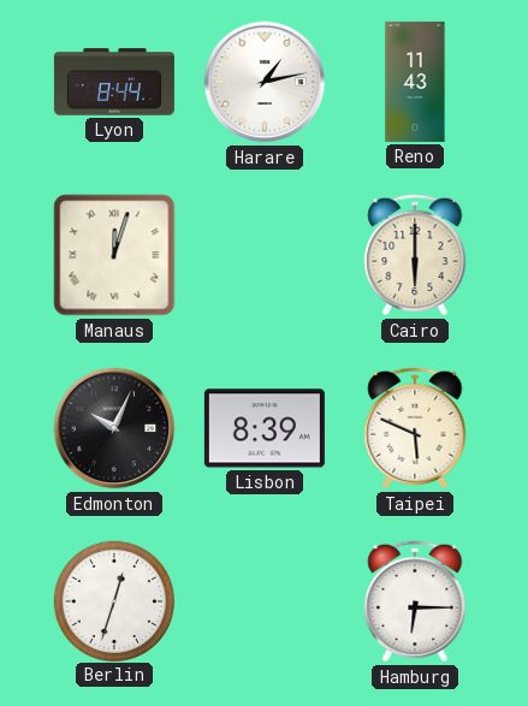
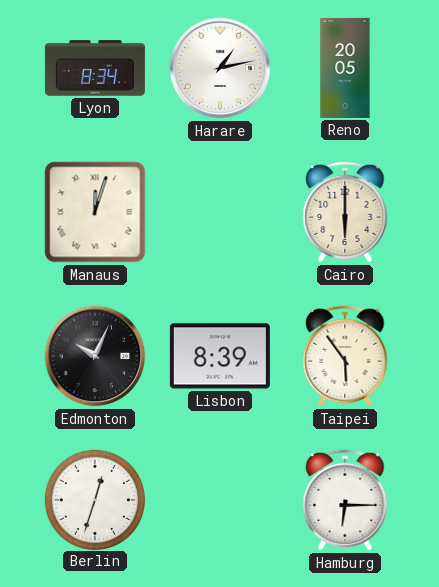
Lyon: 8:44 -> 8:34
Reno: 11:43 -> 20:05
Taipei: 5:49 -> 5:54
